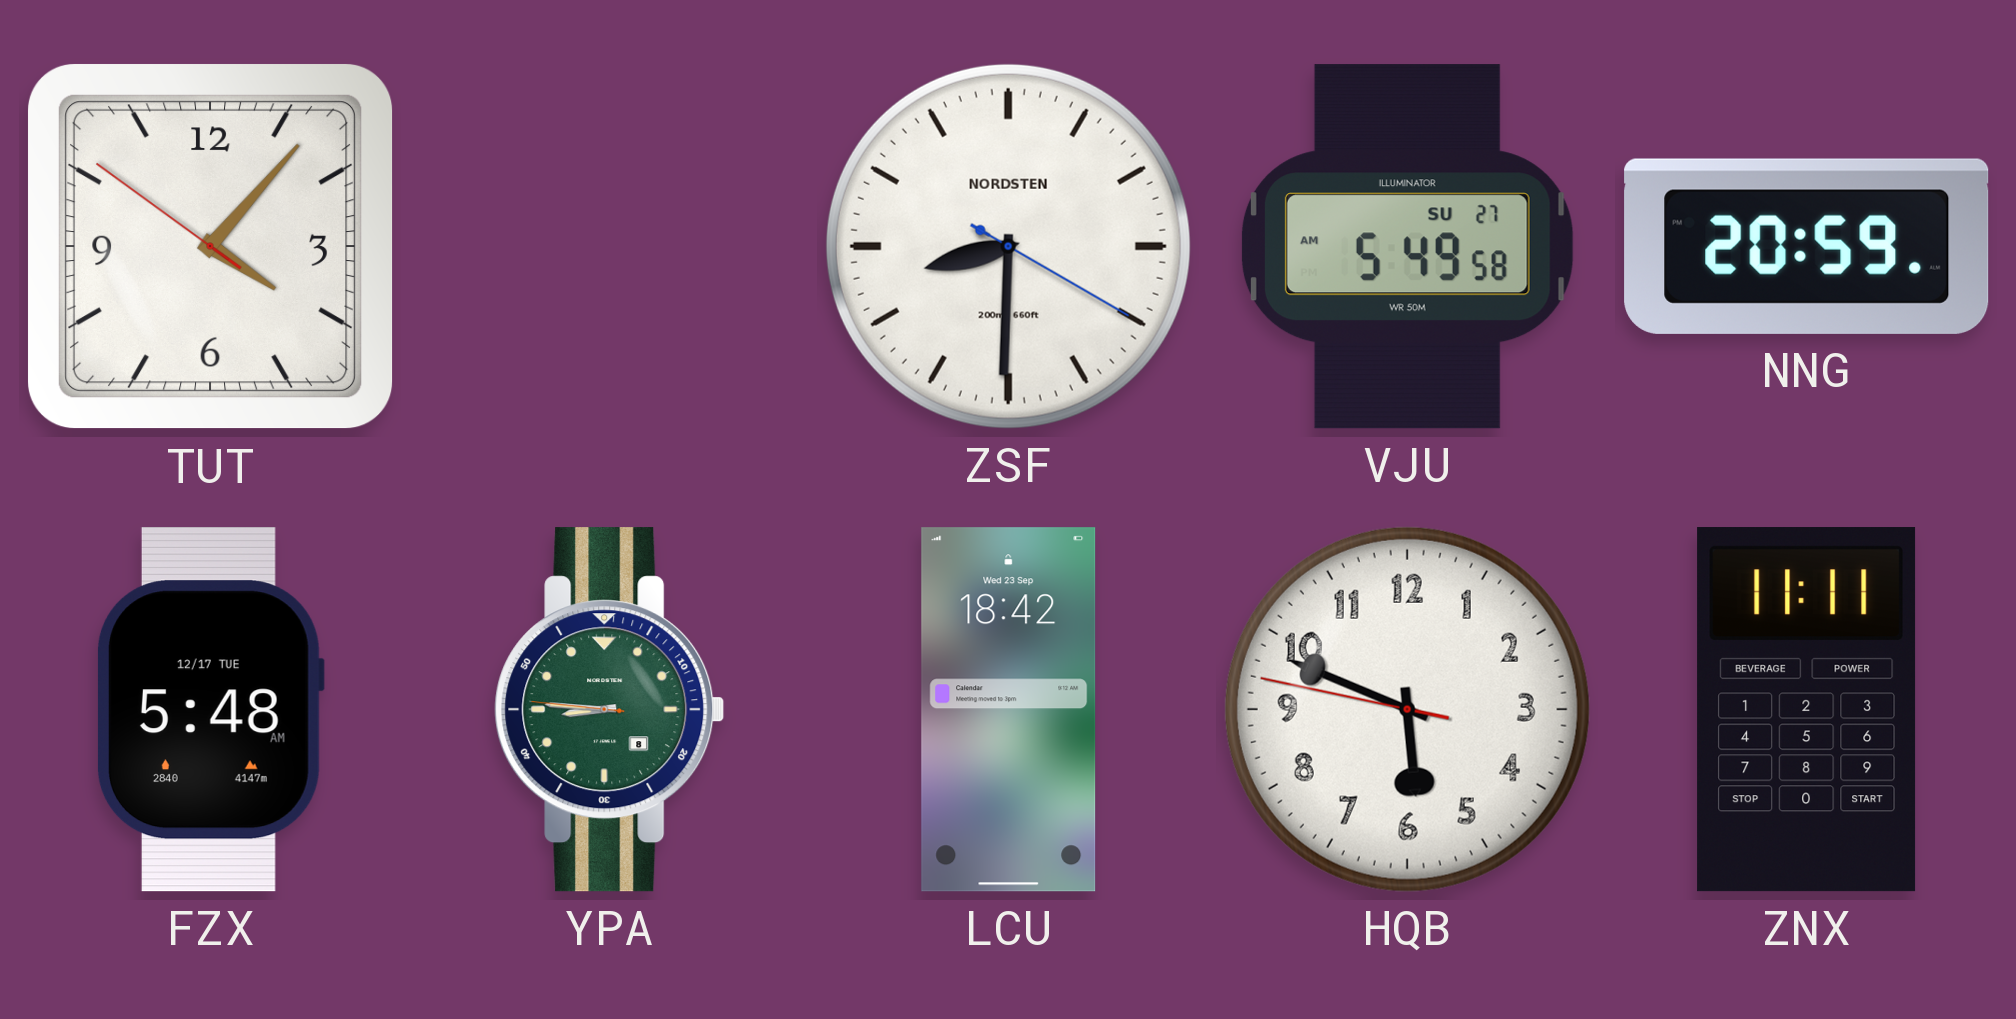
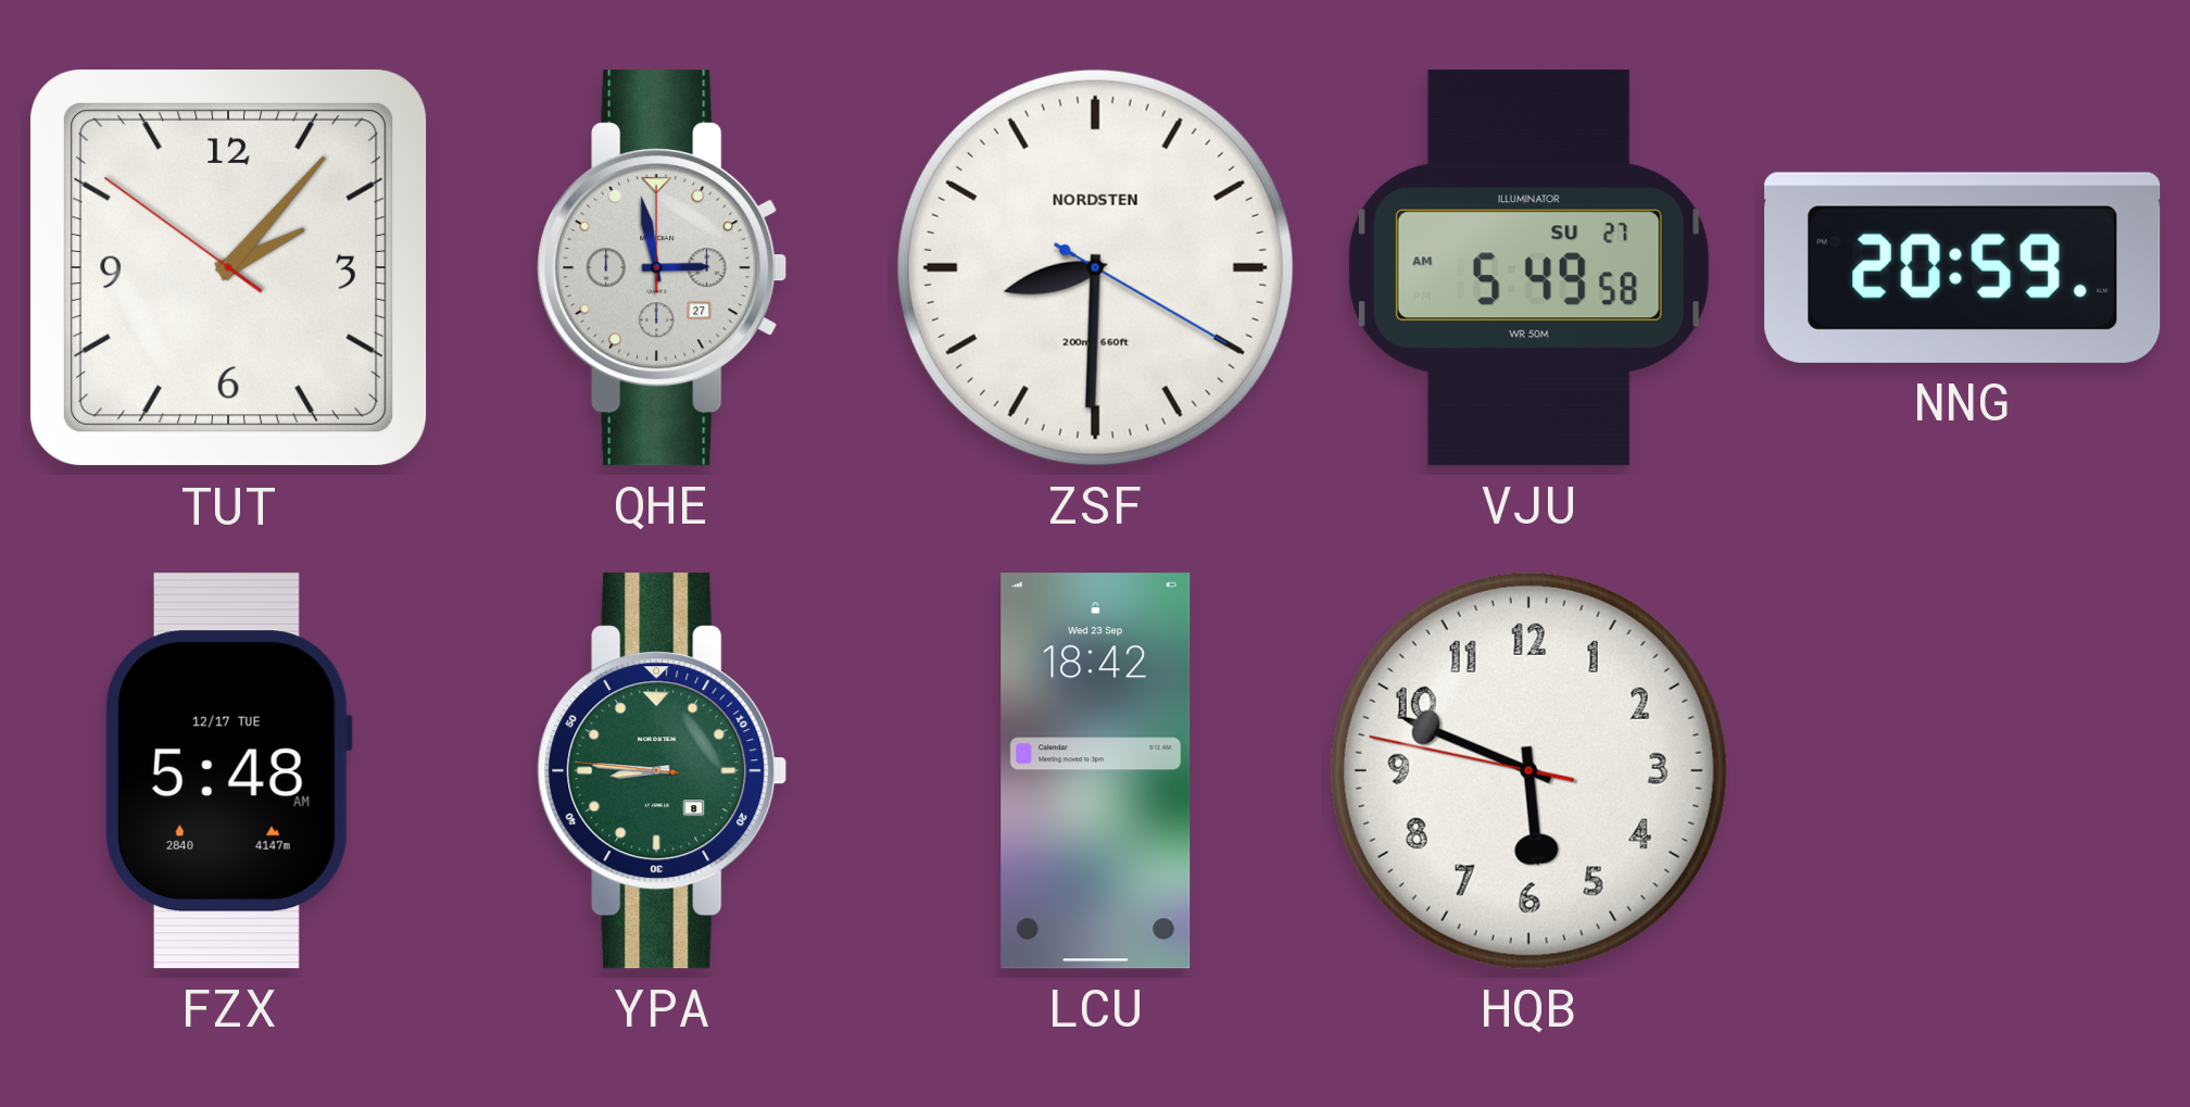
TUT: 4:06 -> 2:06
QHE: none -> 2:58
ZNX: 11:11 -> none
